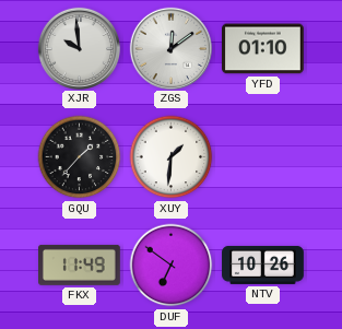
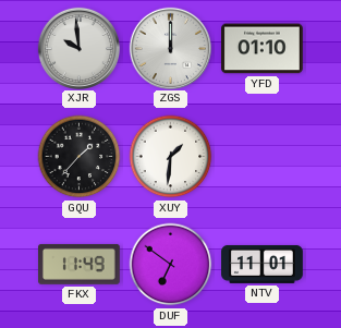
ZGS: 12:09 -> 12:00
NTV: 10:26 -> 11:01
